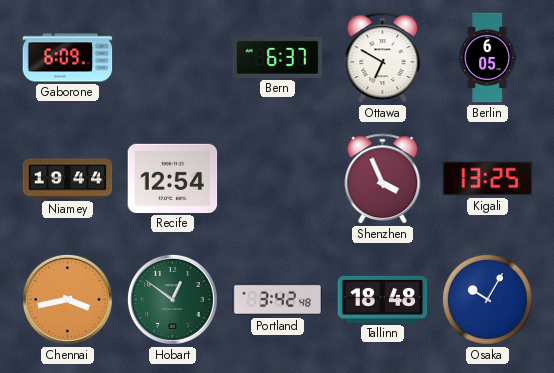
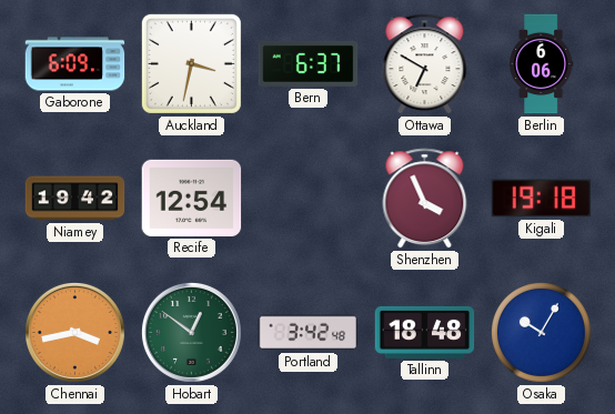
Auckland: none -> 3:32
Berlin: 6:05 -> 6:06
Niamey: 19:44 -> 19:42
Kigali: 13:25 -> 19:18
